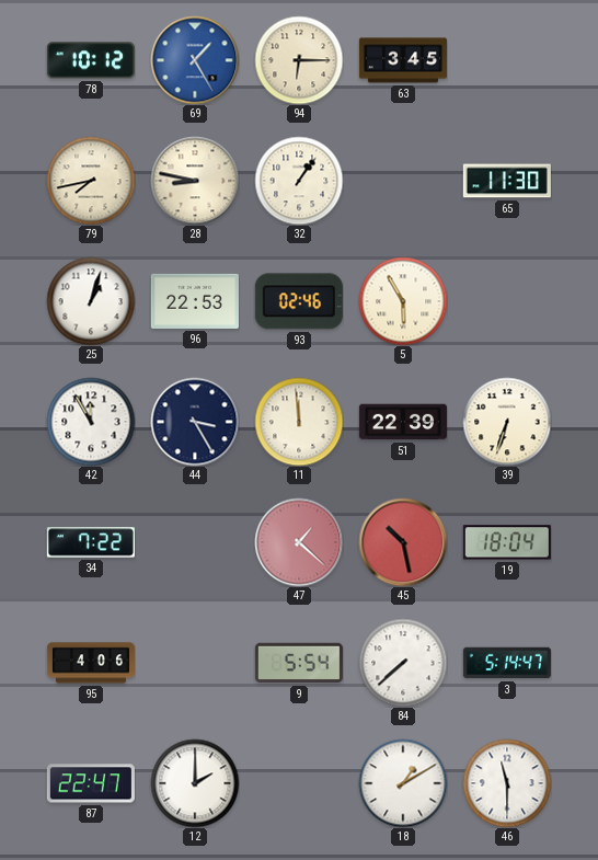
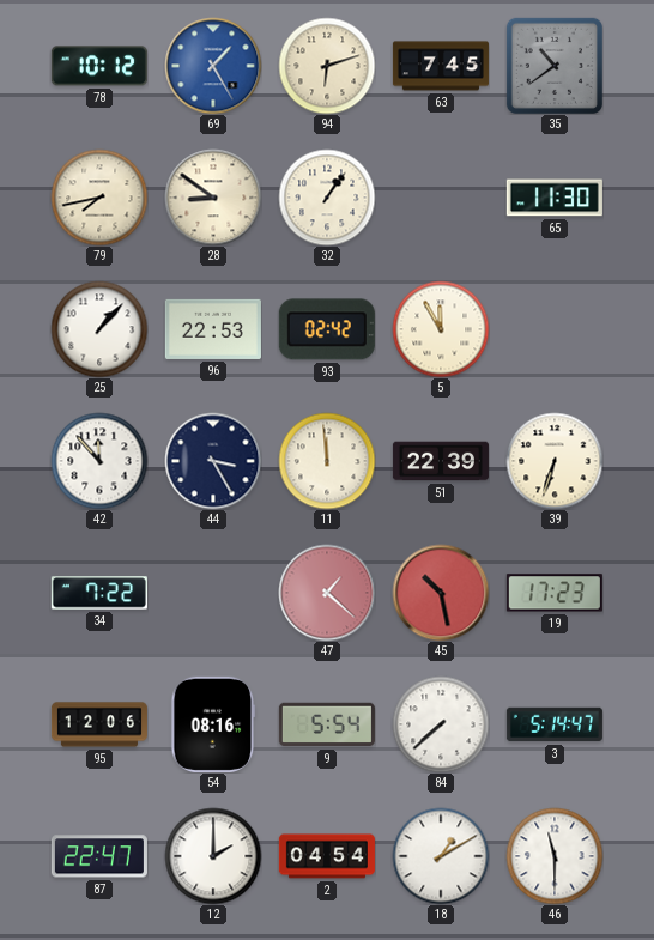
94: 6:15 -> 6:12
63: 3:45 -> 7:45
35: none -> 10:39
28: 8:47 -> 8:51
25: 1:03 -> 1:07
93: 02:46 -> 02:42
5: 5:55 -> 11:55
42: 11:55 -> 11:53
19: 18:04 -> 17:23
95: 4:06 -> 12:06
54: none -> 08:16
2: none -> 04:54
